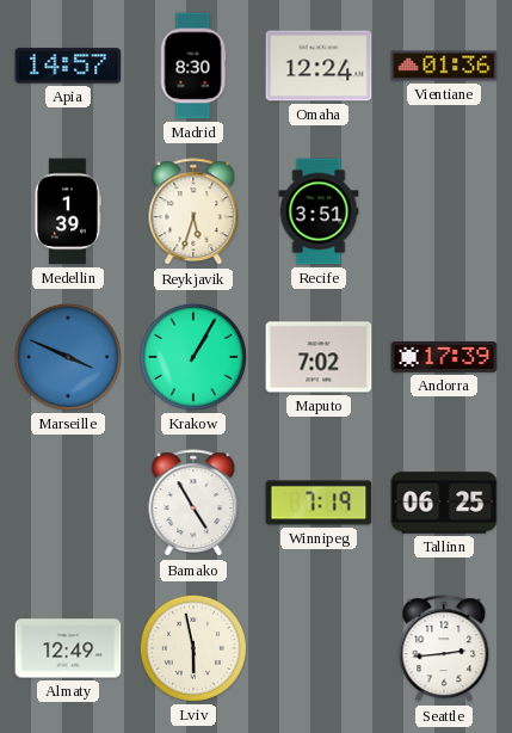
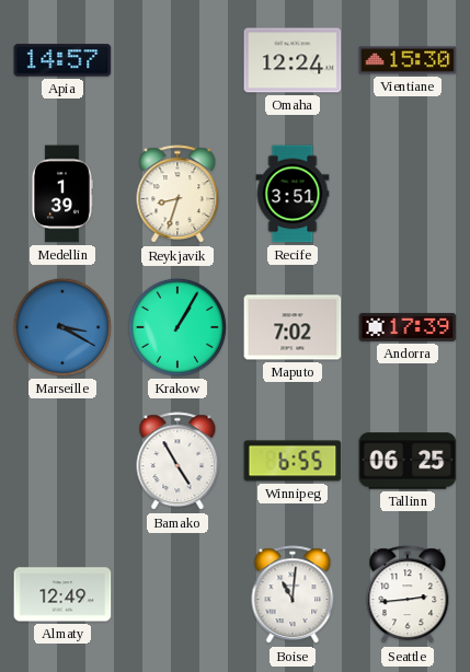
Madrid: 8:30 -> none
Vientiane: 01:36 -> 15:30
Reykjavik: 5:33 -> 8:33
Marseille: 3:49 -> 3:20
Winnipeg: 7:19 -> 6:55
Lviv: 5:58 -> none
Boise: none -> 11:01
